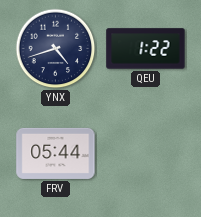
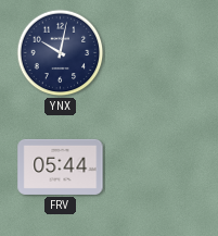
YNX: 4:42 -> 10:02
QEU: 1:22 -> none
